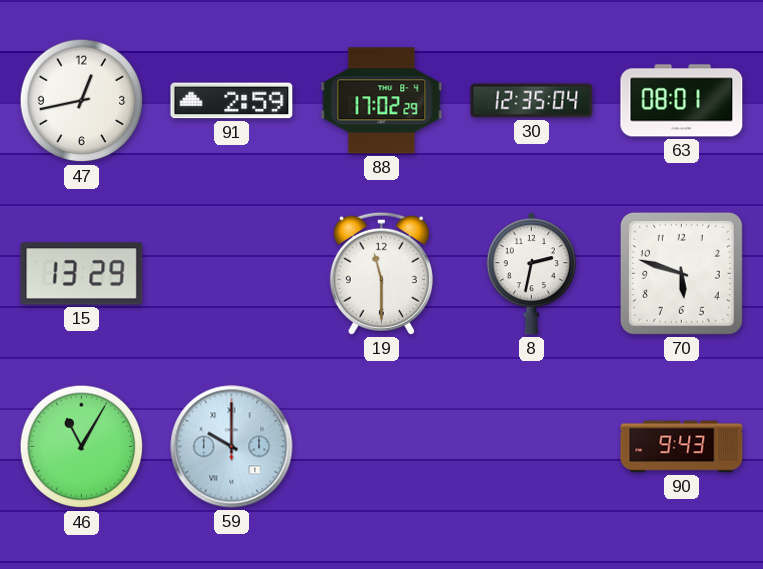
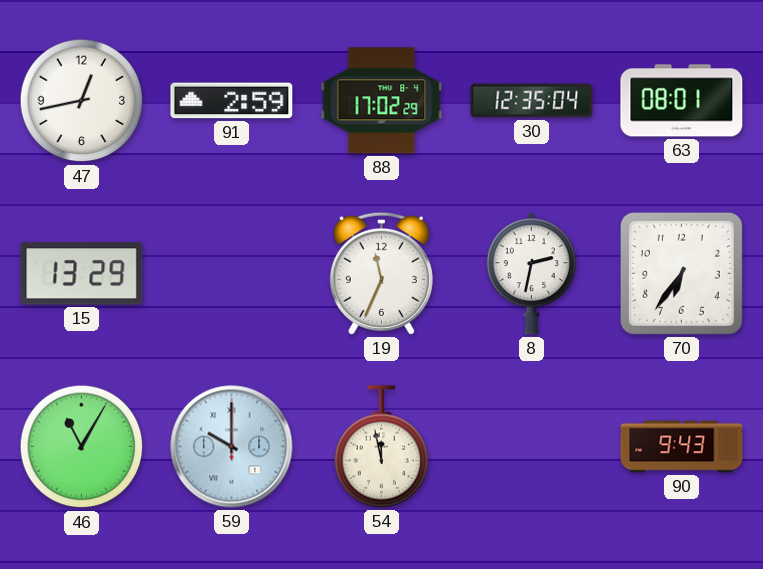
19: 11:30 -> 11:34
70: 5:48 -> 6:36
54: none -> 11:58
